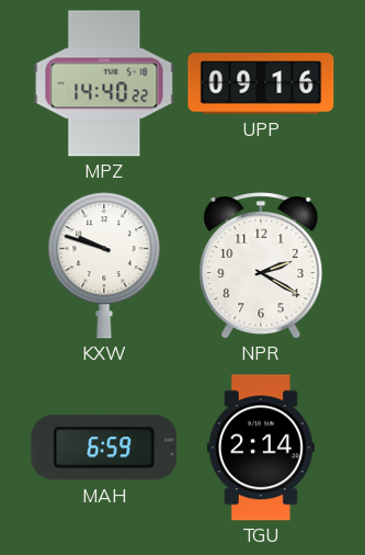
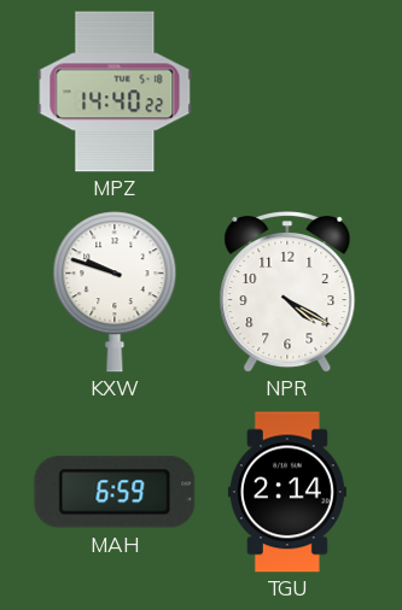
UPP: 09:16 -> none
NPR: 2:20 -> 4:20
